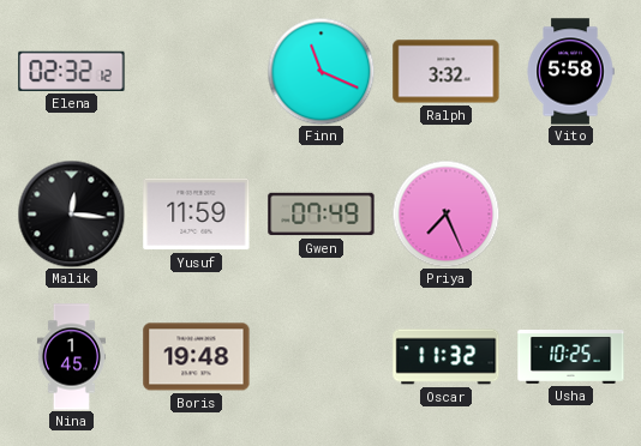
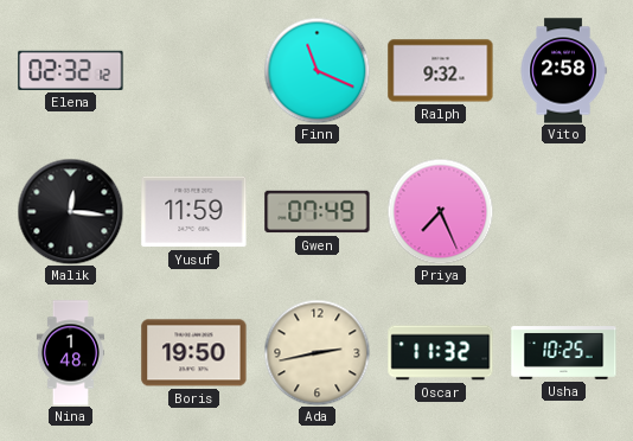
Ralph: 3:32 -> 9:32
Vito: 5:58 -> 2:58
Nina: 1:45 -> 1:48
Boris: 19:48 -> 19:50
Ada: none -> 2:43
